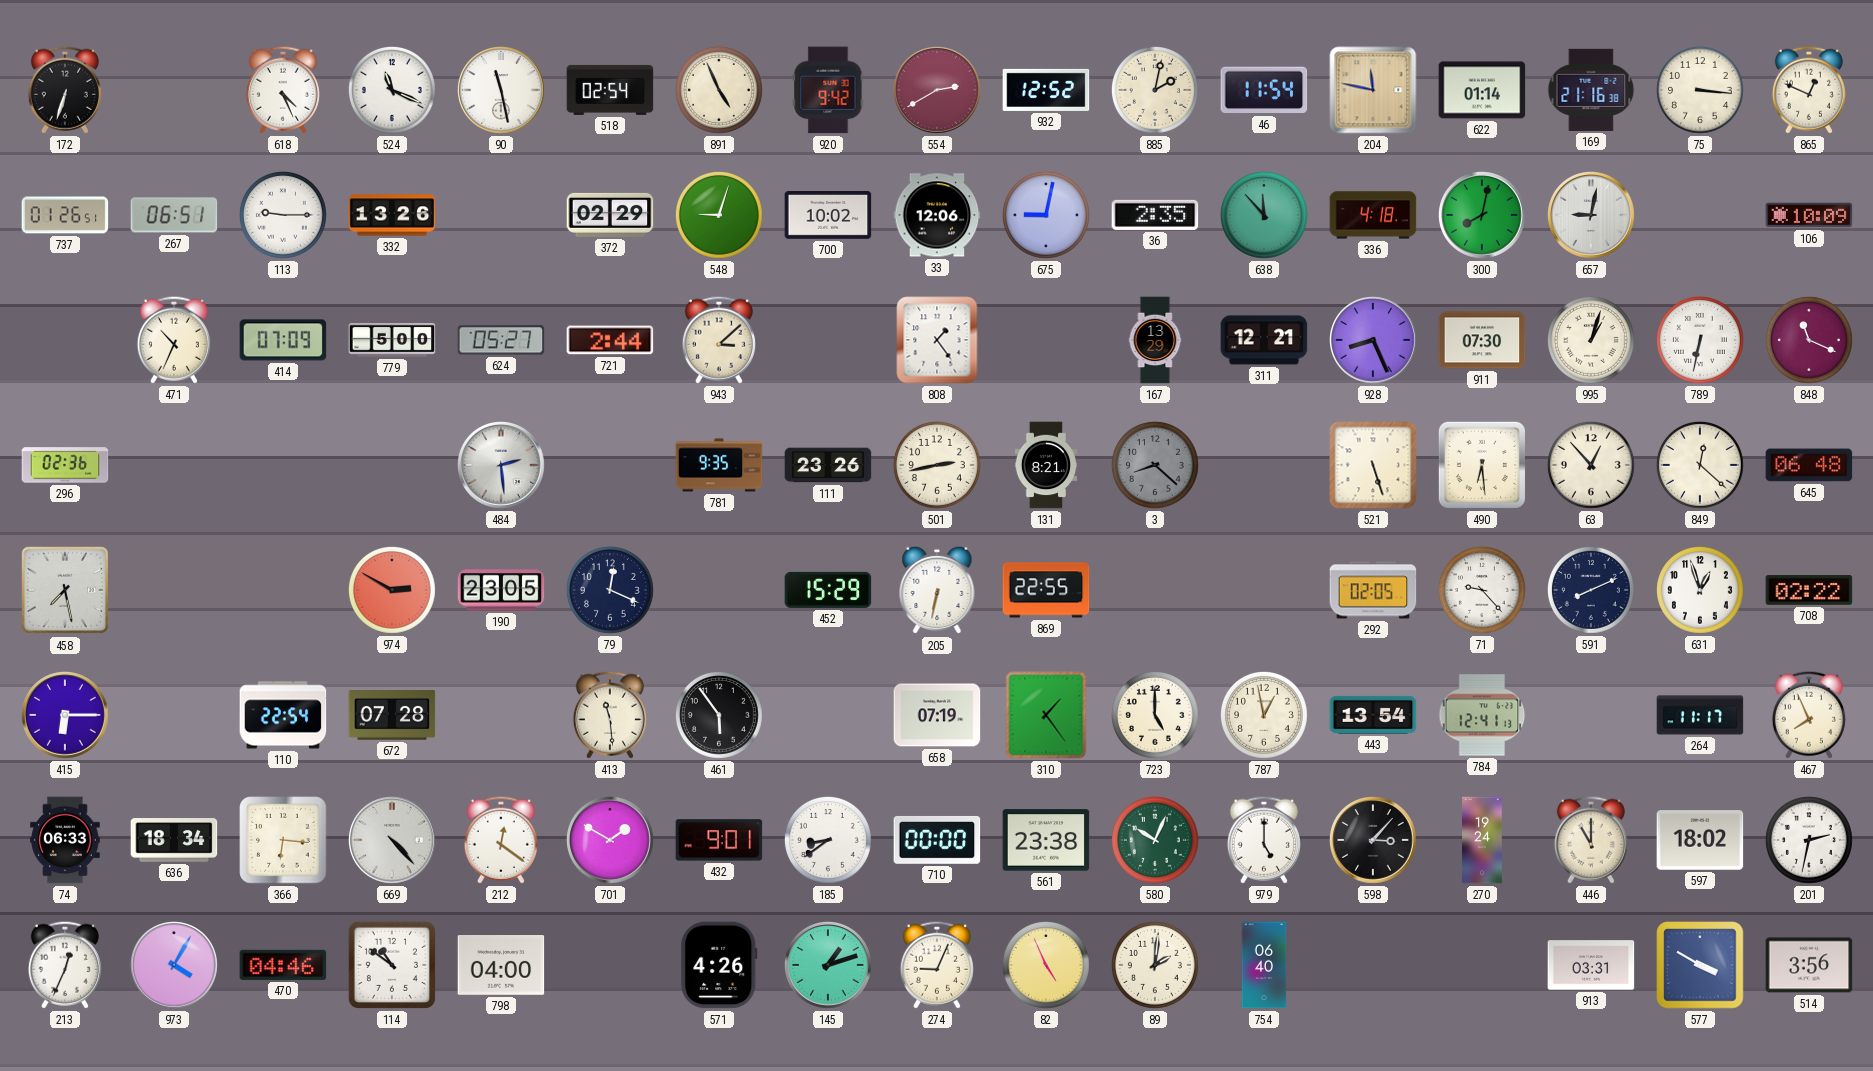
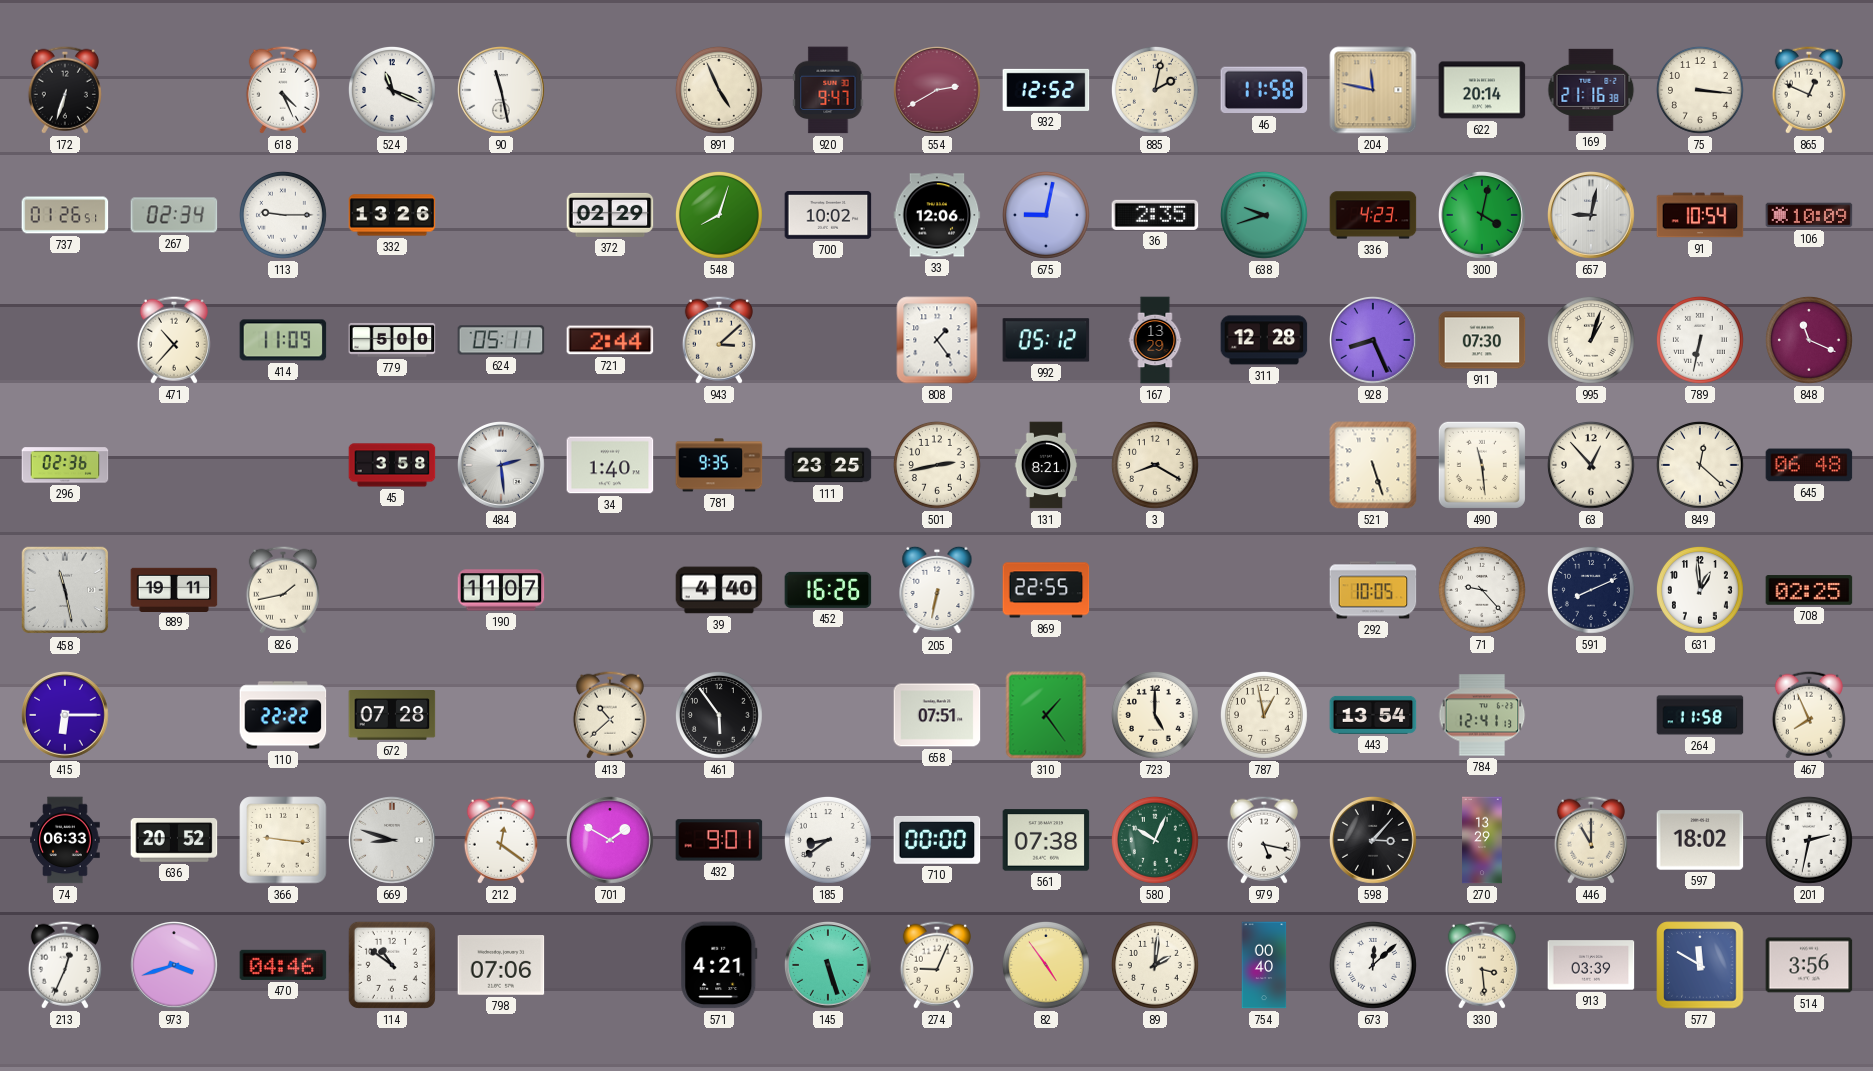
518: 02:54 -> none
920: 9:42 -> 9:47
46: 11:54 -> 11:58
622: 01:14 -> 20:14
267: 06:51 -> 02:34
548: 9:03 -> 8:03
638: 11:53 -> 9:42
336: 4:18 -> 4:23
300: 8:02 -> 4:02
91: none -> 10:54
471: 10:34 -> 10:37
414: 07:09 -> 11:09
624: 05:27 -> 05:11
992: none -> 05:12
311: 12:21 -> 12:28
45: none -> 3:58
34: none -> 1:40
111: 23:26 -> 23:25
3: 8:22 -> 8:20
3 dial: grey -> cream
490: 6:29 -> 11:29
458: 7:28 -> 11:28
889: none -> 19:11
826: none -> 1:43
974: 2:50 -> none
190: 23:05 -> 11:07
79: 12:19 -> none
39: none -> 4:40
452: 15:29 -> 16:26
292: 02:05 -> 10:05
631: 12:57 -> 12:59
708: 02:22 -> 02:25
110: 22:54 -> 22:22
413: 11:29 -> 10:38
658: 07:19 -> 07:51
264: 11:17 -> 11:58
636: 18:34 -> 20:52
366: 6:16 -> 9:16
669: 4:23 -> 8:48
561: 23:38 -> 07:38
979: 5:00 -> 5:17
270: 19:24 -> 13:29
973: 4:05 -> 3:42
798: 04:00 -> 07:06
571: 4:26 -> 4:21
145: 1:12 -> 5:27
82: 4:56 -> 4:54
754: 06:40 -> 00:40
673: none -> 12:08
330: none -> 3:29
913: 03:31 -> 03:39
577: 3:50 -> 11:50
